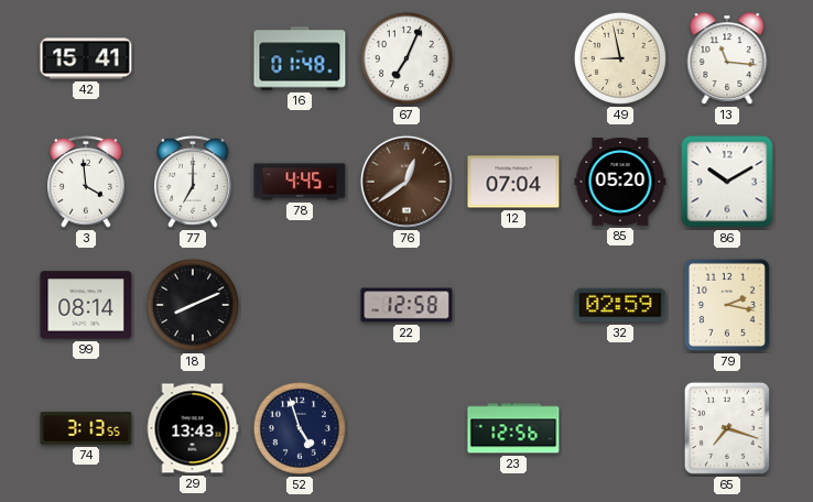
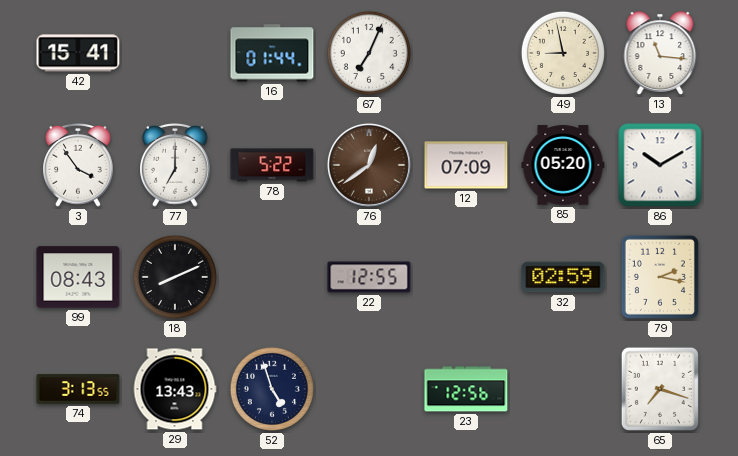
16: 01:48 -> 01:44
3: 3:59 -> 3:54
78: 4:45 -> 5:22
12: 07:04 -> 07:09
99: 08:14 -> 08:43
22: 12:58 -> 12:55
